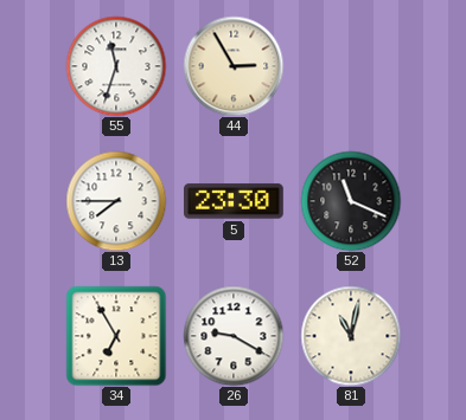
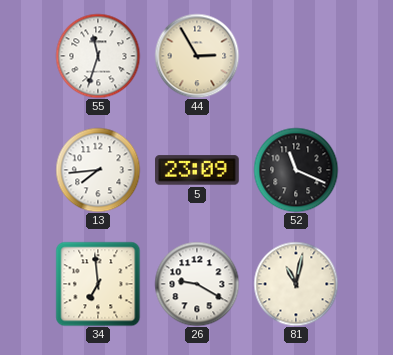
13: 7:45 -> 7:44
5: 23:30 -> 23:09
34: 6:55 -> 6:59
